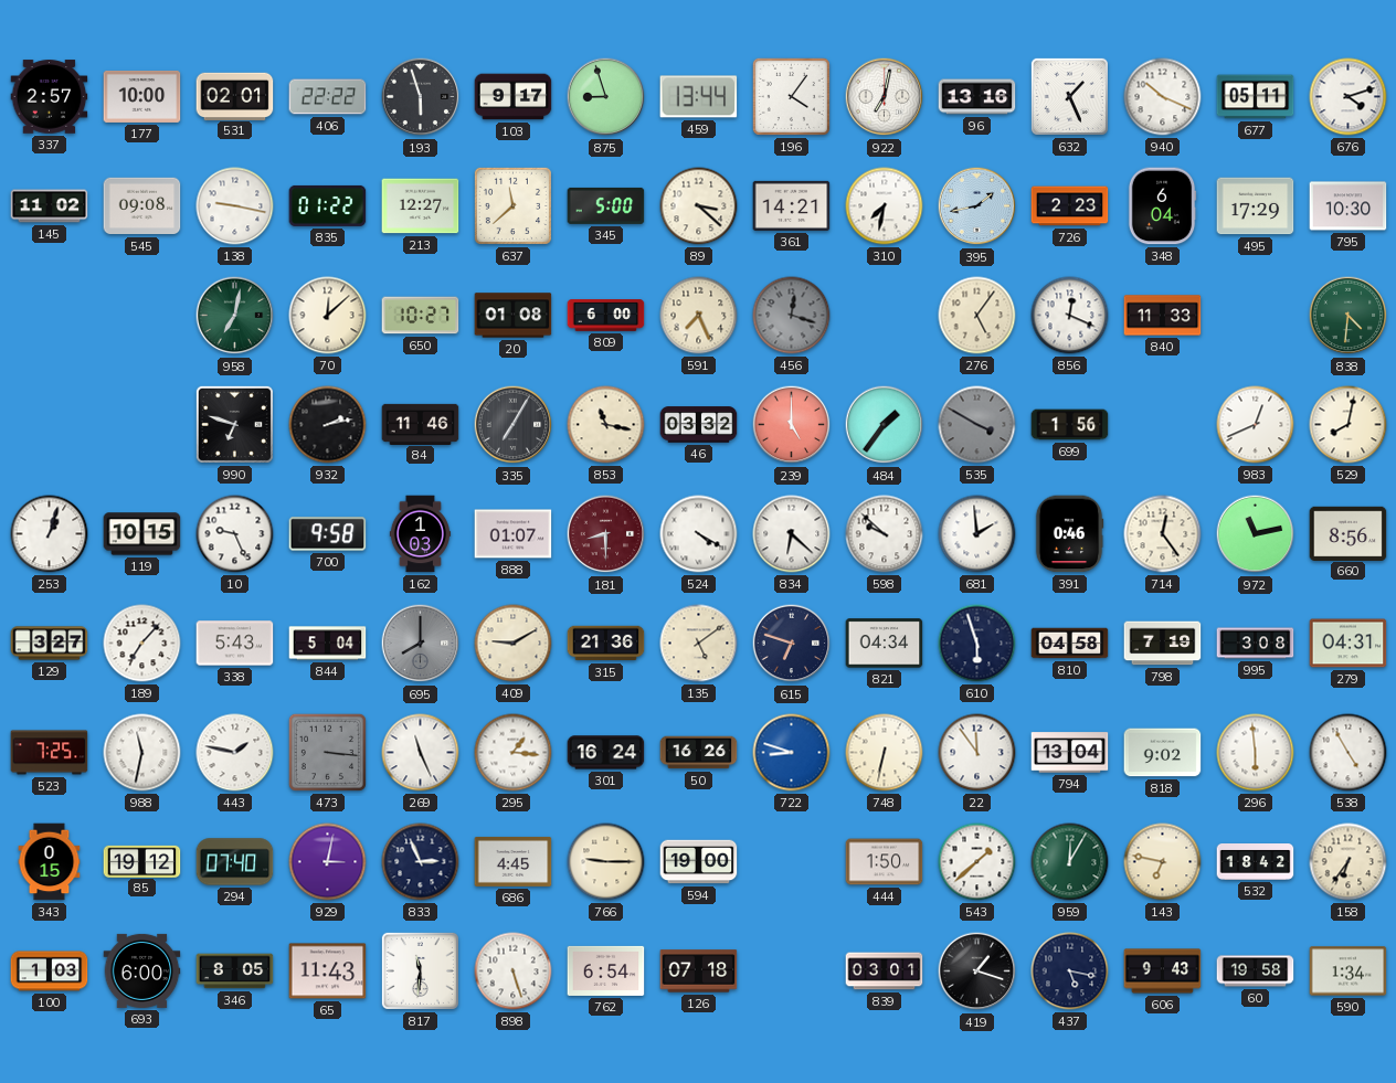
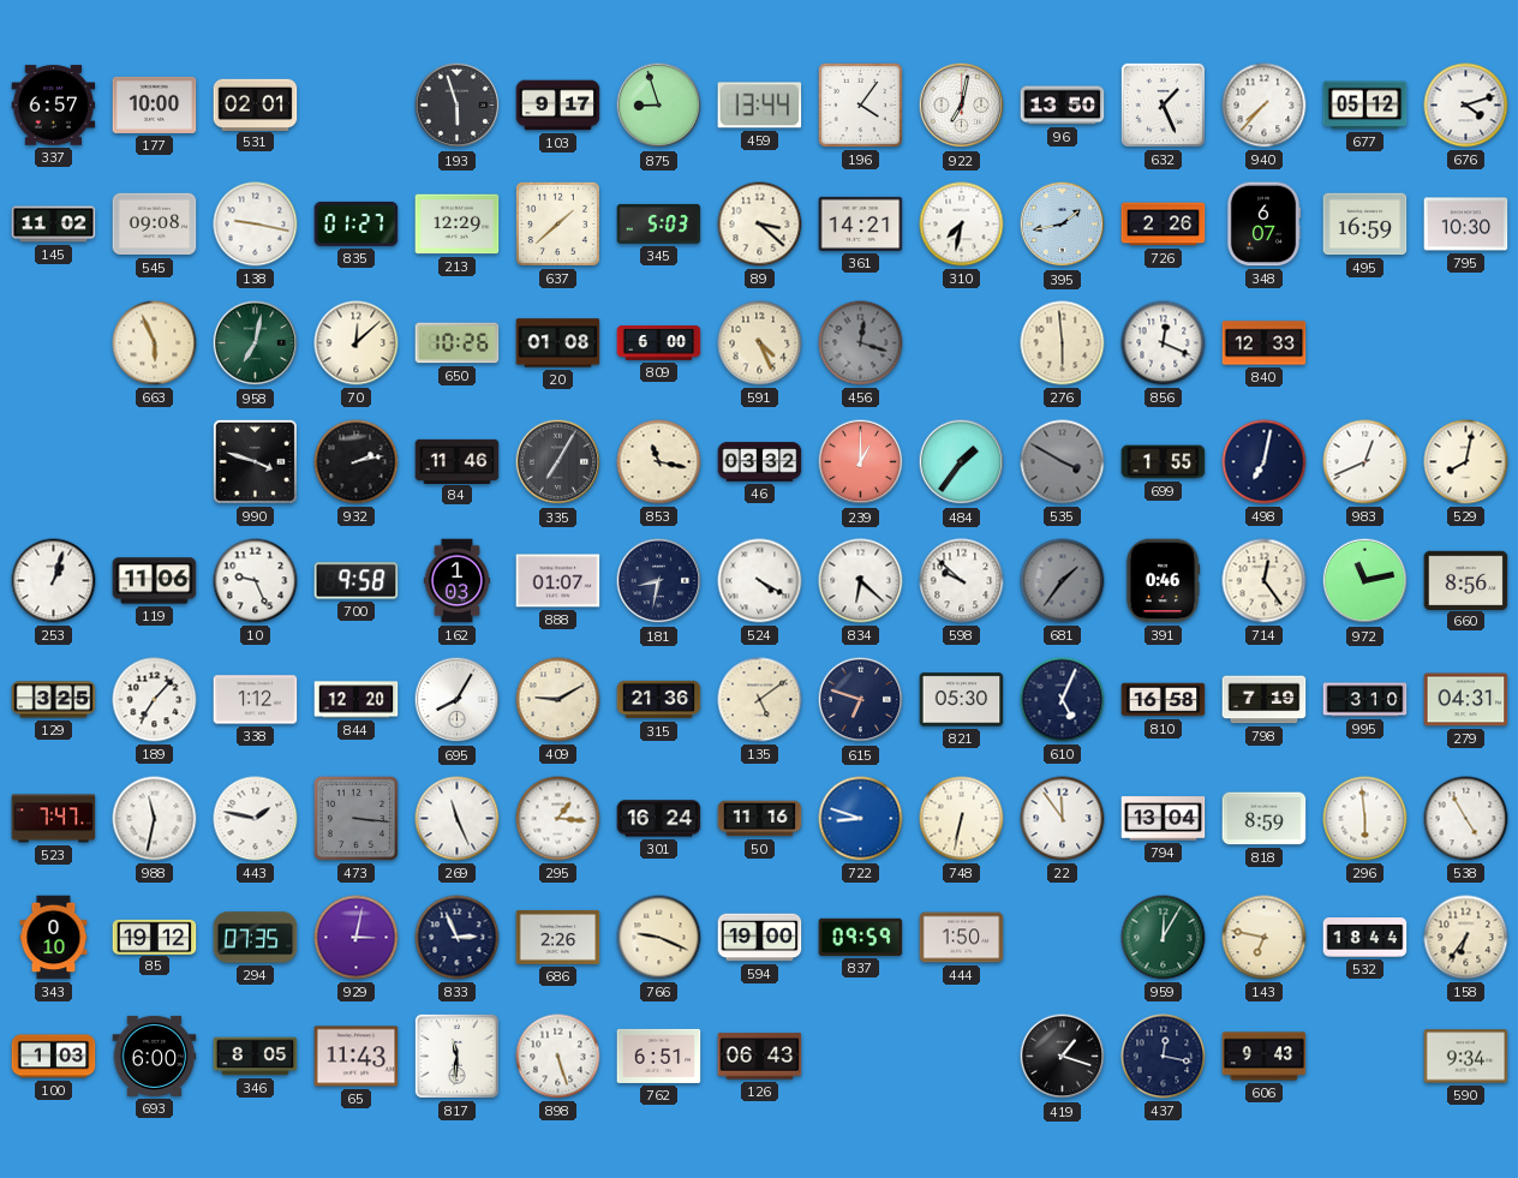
337: 2:57 -> 6:57
406: 22:22 -> none
96: 13:16 -> 13:50
940: 10:19 -> 7:37
677: 05:11 -> 05:12
835: 01:22 -> 01:27
213: 12:27 -> 12:29
637: 11:38 -> 1:38
345: 5:00 -> 5:03
726: 2:23 -> 2:26
348: 6:04 -> 6:07
495: 17:29 -> 16:59
663: none -> 5:56
650: 10:27 -> 10:26
591: 7:26 -> 4:26
276: 5:06 -> 5:59
840: 11:33 -> 12:33
838: 4:31 -> none
990: 6:48 -> 3:48
239: 5:00 -> 1:00
699: 1:56 -> 1:55
498: none -> 7:02
119: 10:15 -> 11:06
181: 8:30 -> 8:32
181 dial: burgundy -> navy
681: 1:59 -> 1:36
681 dial: white -> grey
129: 3:27 -> 3:25
338: 5:43 -> 1:12
844: 5:04 -> 12:20
695: 8:00 -> 8:05
695 dial: grey -> white
821: 04:34 -> 05:30
610: 5:57 -> 5:04
810: 04:58 -> 16:58
995: 3:08 -> 3:10
523: 7:25 -> 7:47
50: 16:26 -> 11:16
818: 9:02 -> 8:59
343: 0:15 -> 0:10
294: 07:40 -> 07:35
686: 4:45 -> 2:26
766: 9:15 -> 9:19
837: none -> 09:59
543: 1:38 -> none
532: 18:42 -> 18:44
762: 6:54 -> 6:51
126: 07:18 -> 06:43
839: 03:01 -> none
437: 5:17 -> 12:17
60: 19:58 -> none
590: 1:34 -> 9:34
